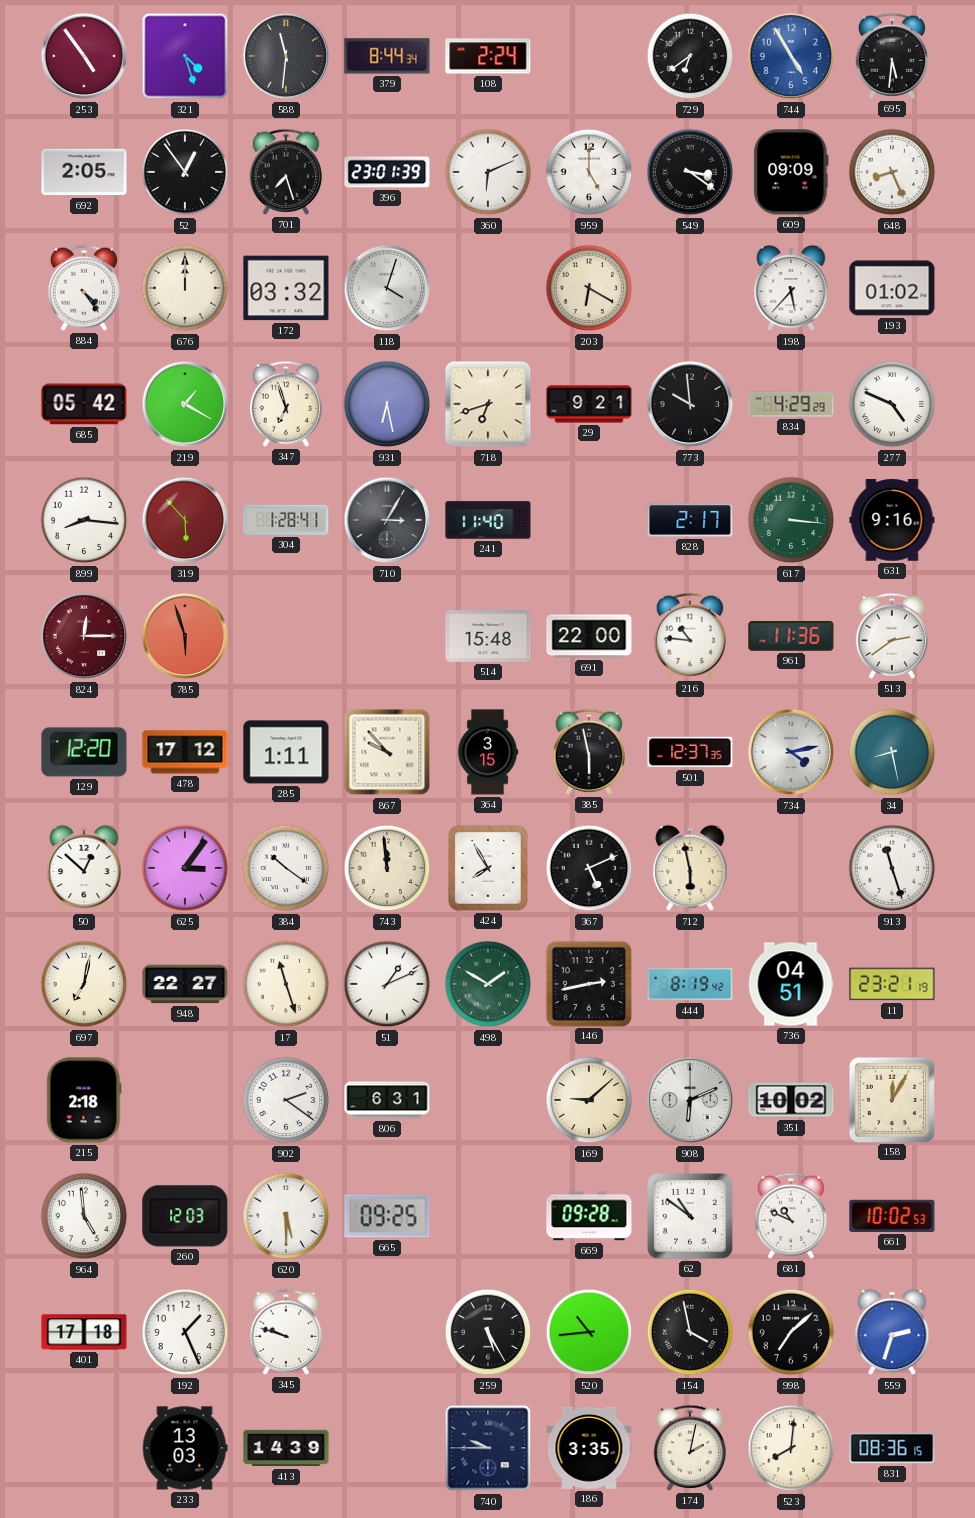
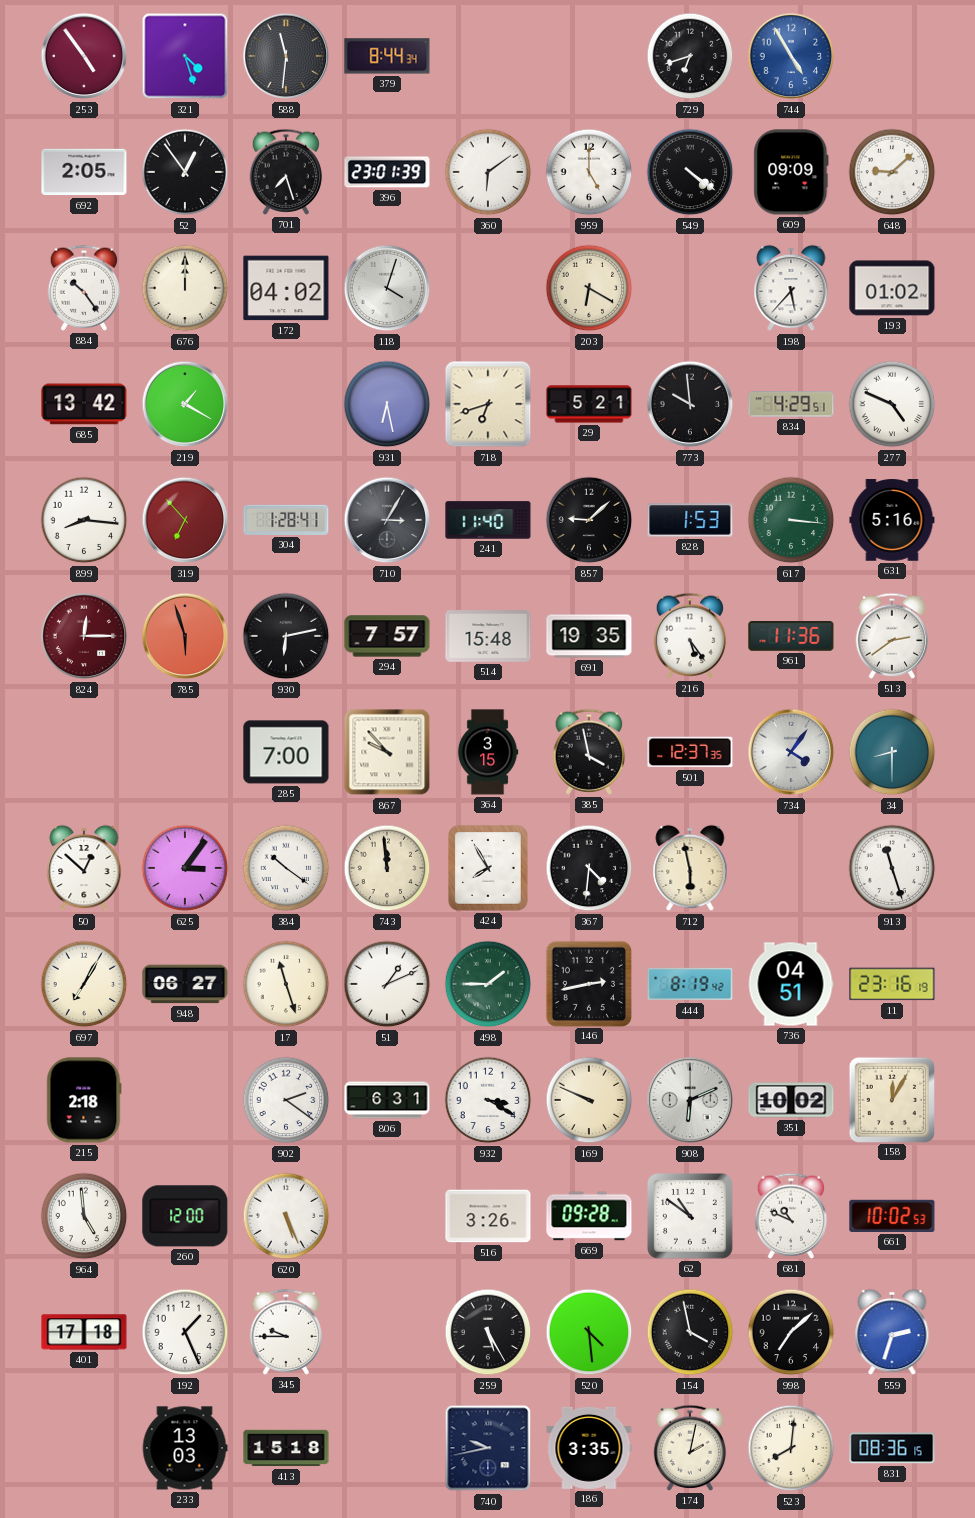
108: 2:24 -> none
729: 6:39 -> 6:42
695: 5:31 -> none
360: 6:11 -> 6:09
549: 3:21 -> 4:21
648: 8:26 -> 9:08
884: 4:24 -> 10:24
172: 03:32 -> 04:02
685: 05:42 -> 13:42
347: 6:57 -> none
29: 9:21 -> 5:21
834: 4:29:29 -> 4:29:51
319: 5:53 -> 6:53
857: none -> 9:08
828: 2:17 -> 1:53
631: 9:16 -> 5:16
930: none -> 6:13
294: none -> 7:57
691: 22:00 -> 19:35
216: 10:46 -> 5:24
129: 12:20 -> none
478: 17:12 -> none
285: 1:11 -> 7:00
385: 5:58 -> 3:58
734: 4:13 -> 4:06
34: 8:28 -> 8:30
367: 5:11 -> 4:31
697: 7:02 -> 7:05
948: 22:27 -> 06:27
498: 1:50 -> 1:45
11: 23:21 -> 23:16
932: none -> 3:20
169: 9:08 -> 9:49
260: 12:03 -> 12:00
620: 5:30 -> 5:26
665: 09:25 -> none
516: none -> 3:26
345: 9:48 -> 9:45
520: 10:44 -> 4:29
413: 14:39 -> 15:18
740: 9:45 -> 9:43
